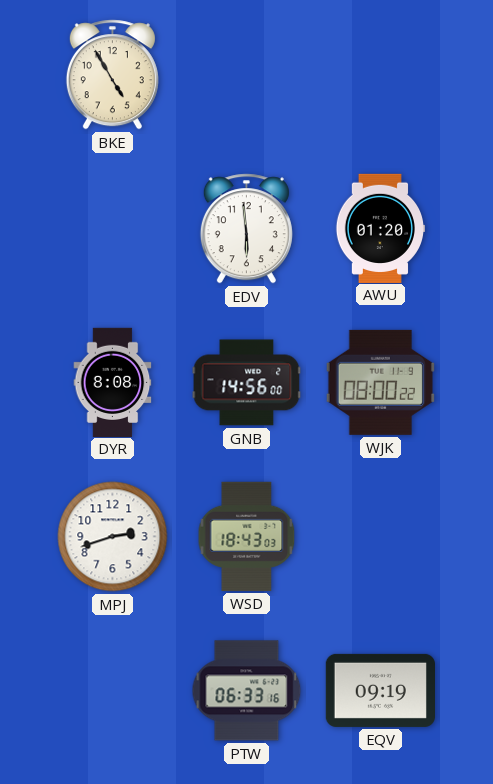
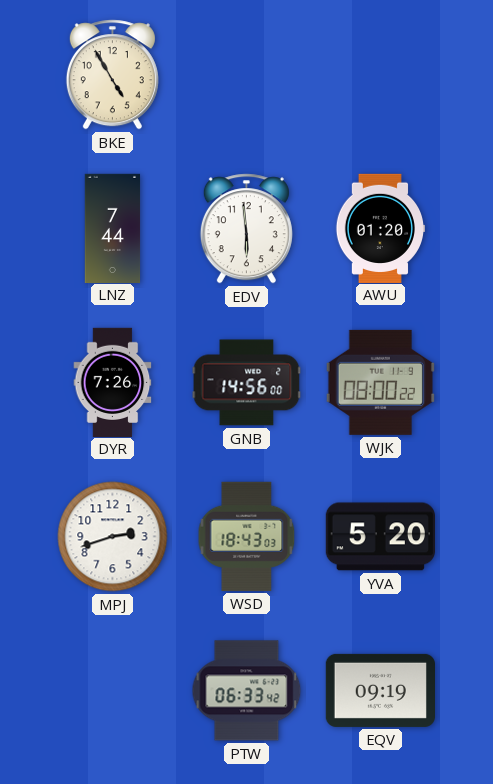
LNZ: none -> 7:44
DYR: 8:08 -> 7:26
YVA: none -> 5:20
PTW: 06:33:16 -> 06:33:42
